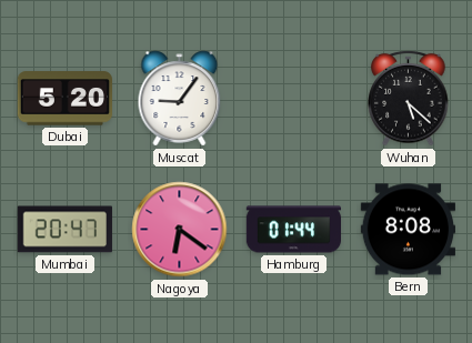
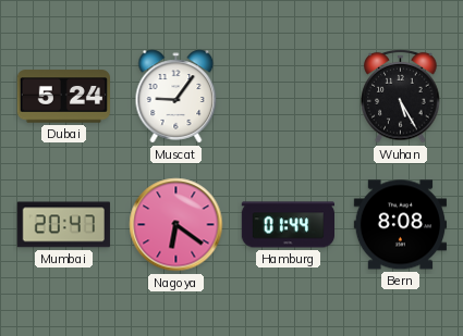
Dubai: 5:20 -> 5:24
Wuhan: 5:22 -> 5:25
